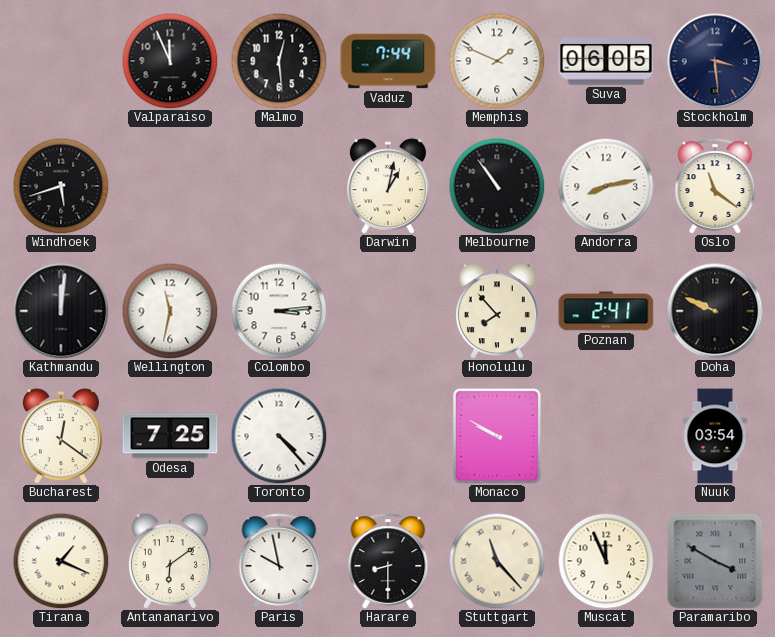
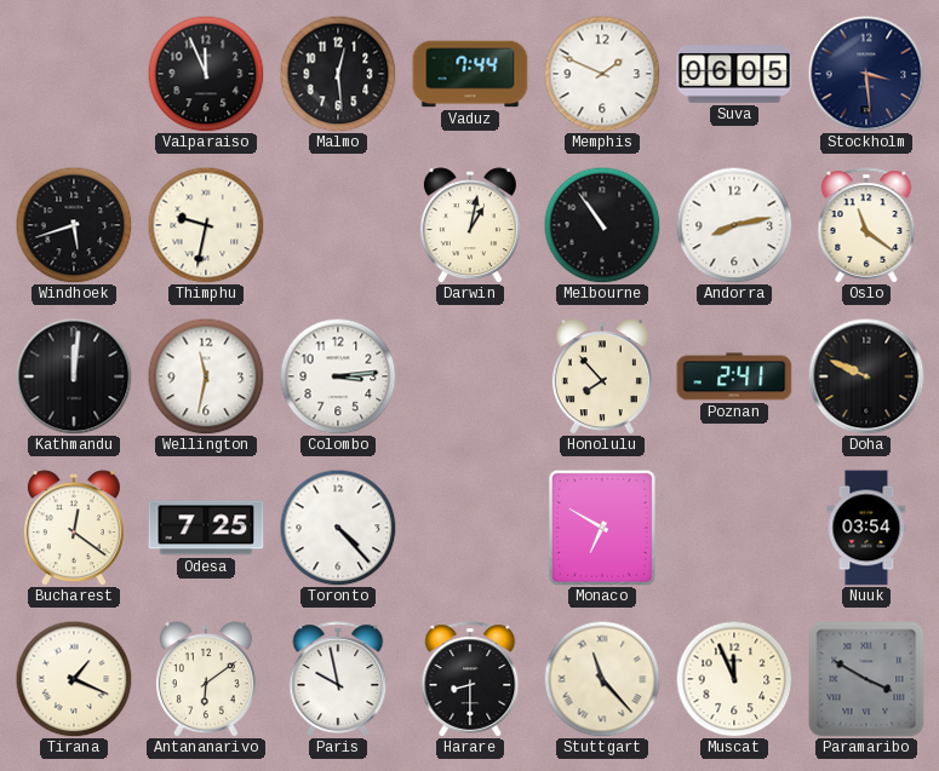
Thimphu: none -> 9:32
Monaco: 9:50 -> 6:50
